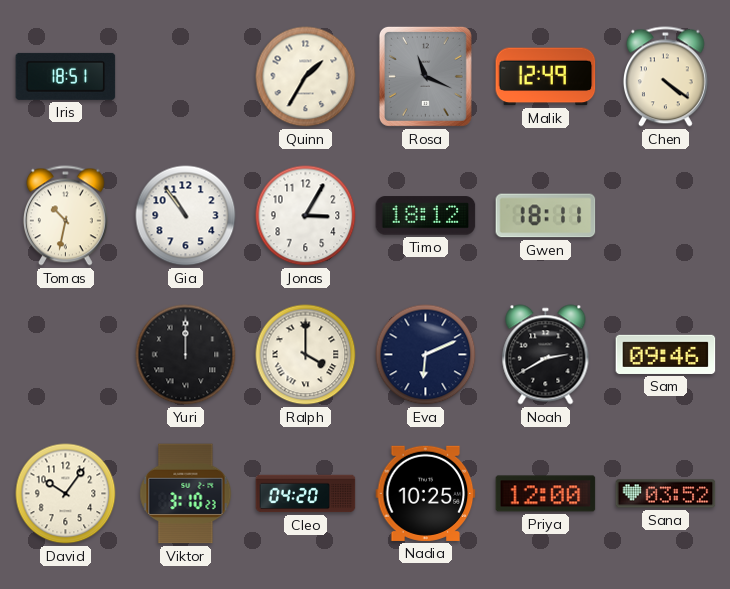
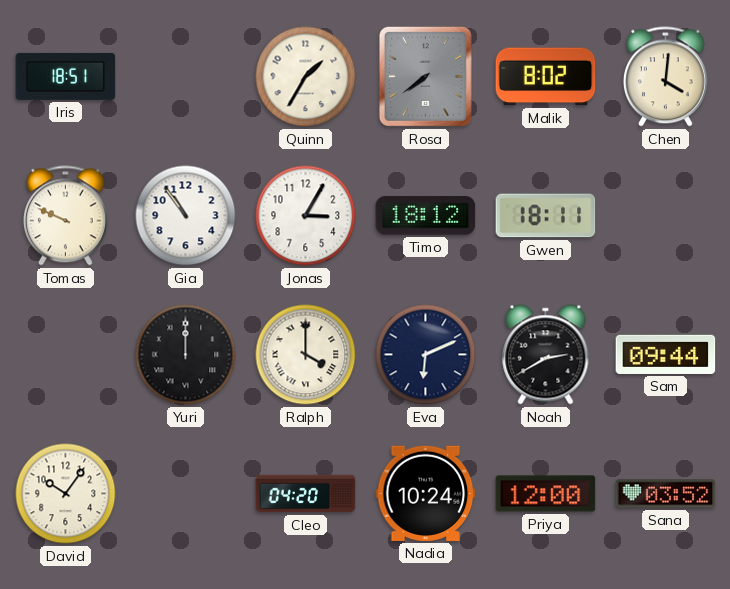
Rosa: 11:19 -> 7:39
Malik: 12:49 -> 8:02
Chen: 4:21 -> 4:01
Tomas: 10:32 -> 9:49
Sam: 09:46 -> 09:44
Viktor: 3:10 -> none
Nadia: 10:25 -> 10:24
